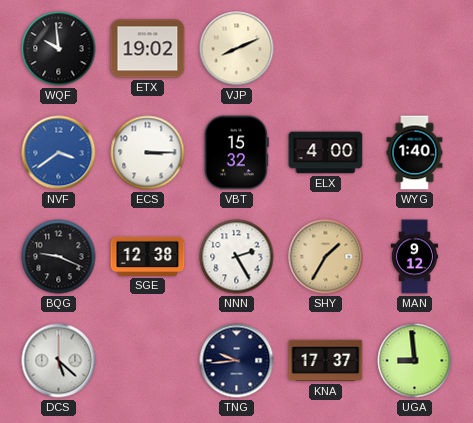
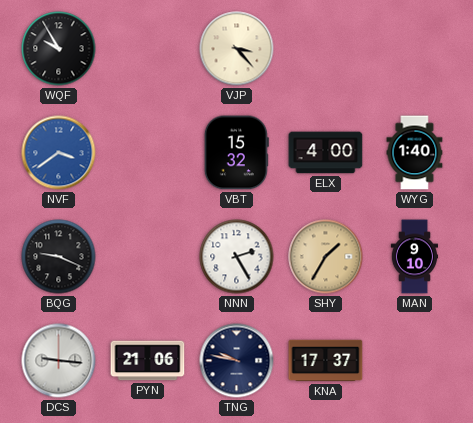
WQF: 9:59 -> 9:55
ETX: 19:02 -> none
VJP: 8:11 -> 3:23
ECS: 3:15 -> none
SGE: 12:38 -> none
MAN: 9:12 -> 9:10
DCS: 5:22 -> 9:16
PYN: none -> 21:06
TNG: 9:44 -> 9:47
UGA: 8:59 -> none
